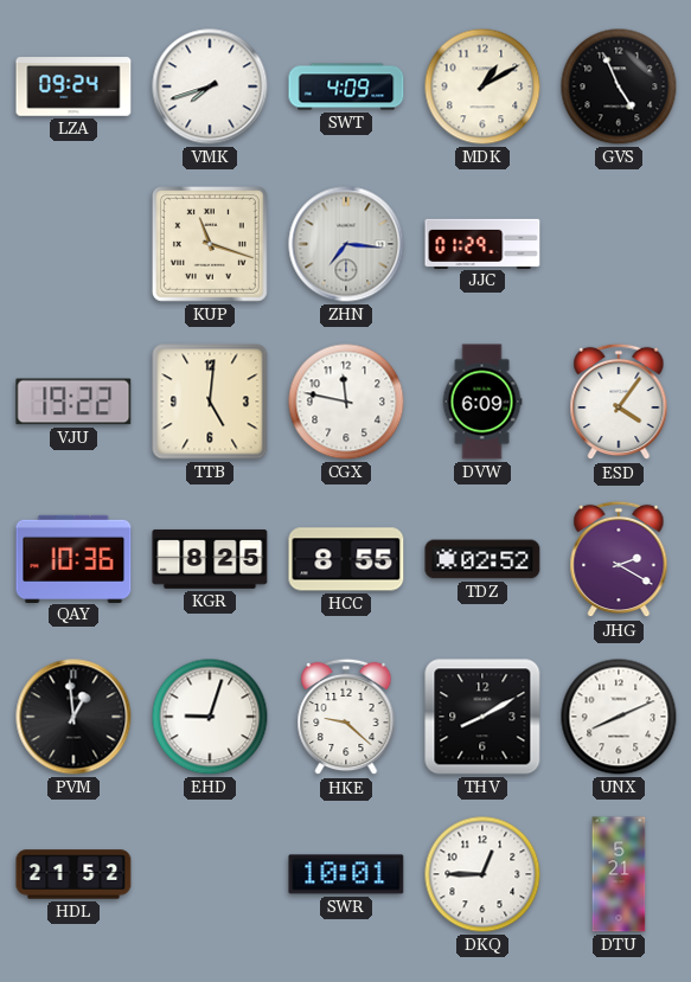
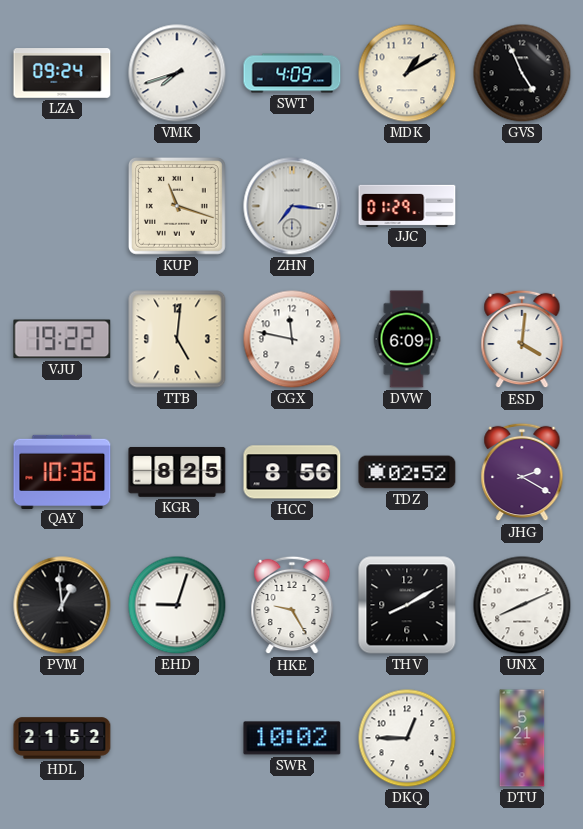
ESD: 4:06 -> 4:01
HCC: 8:55 -> 8:56
HKE: 9:22 -> 9:25
SWR: 10:01 -> 10:02
